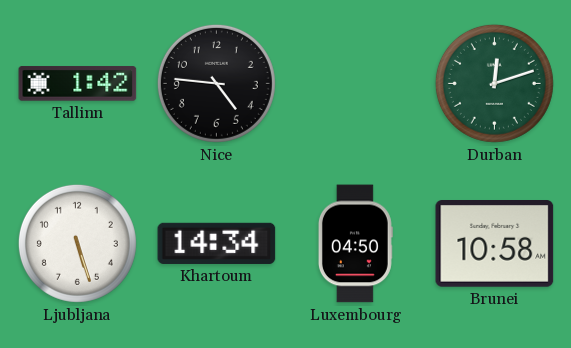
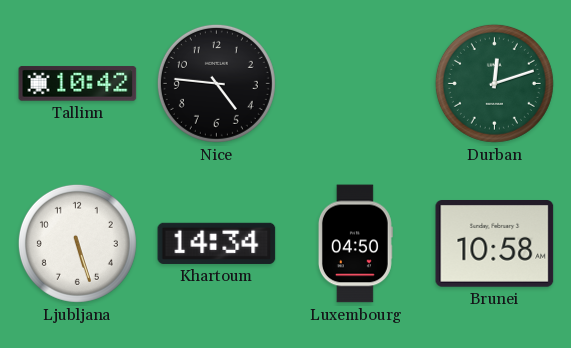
Tallinn: 1:42 -> 10:42
